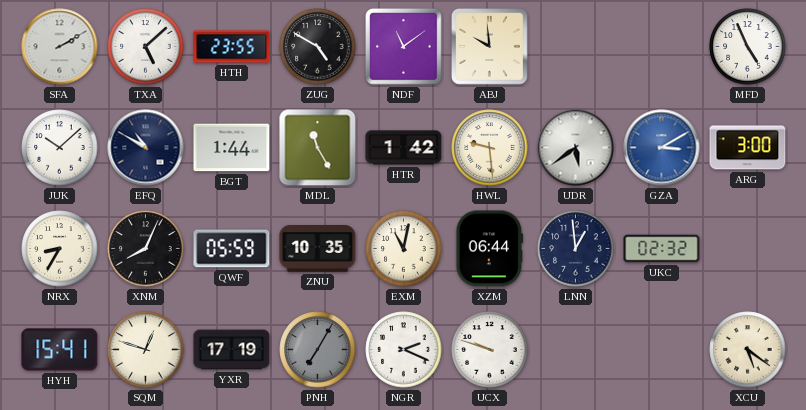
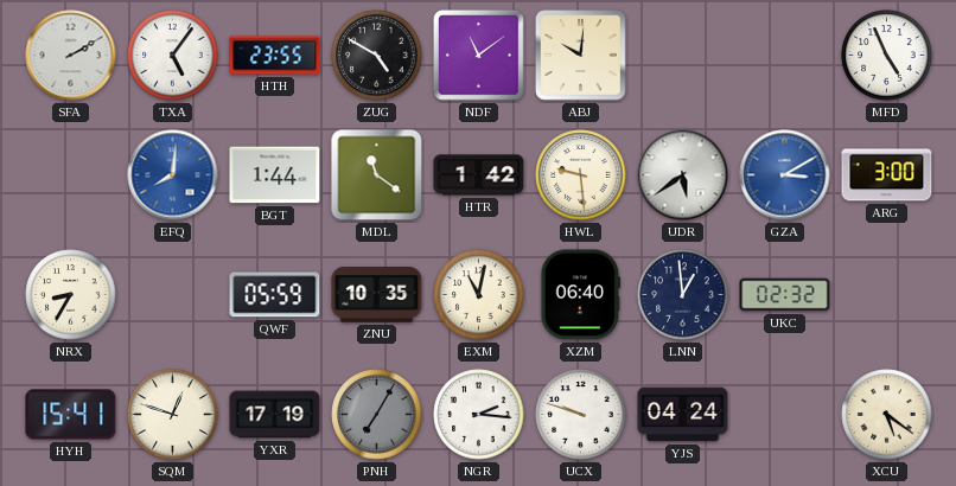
TXA: 5:08 -> 5:06
ABJ: 9:59 -> 10:01
JUK: 10:08 -> none
EFQ: 10:50 -> 8:01
EFQ dial: navy -> blue
MDL: 11:25 -> 11:21
XNM: 8:04 -> none
XZM: 06:44 -> 06:40
NGR: 2:19 -> 2:16
YJS: none -> 04:24
